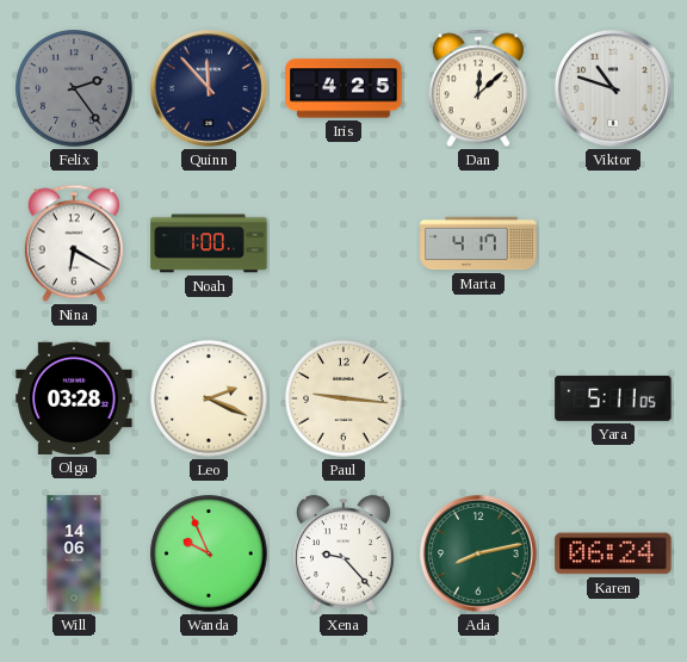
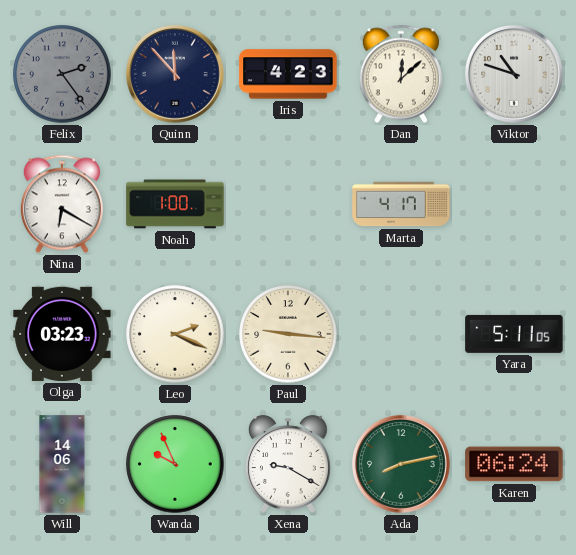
Iris: 4:25 -> 4:23
Olga: 03:28 -> 03:23
Xena: 9:23 -> 9:20
